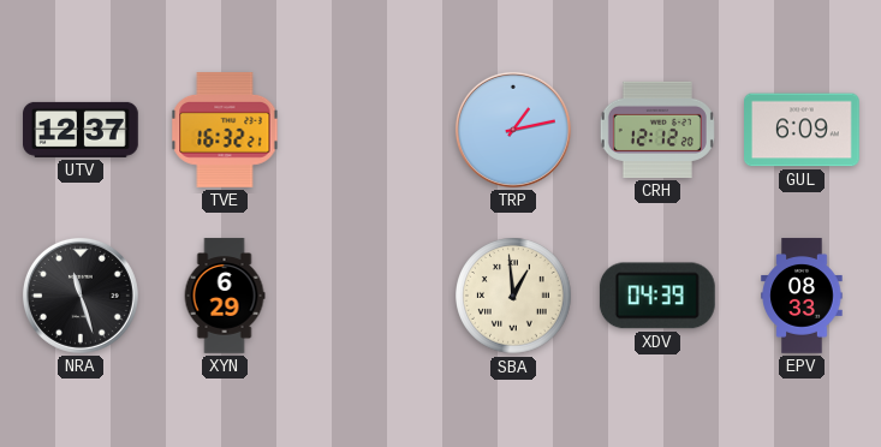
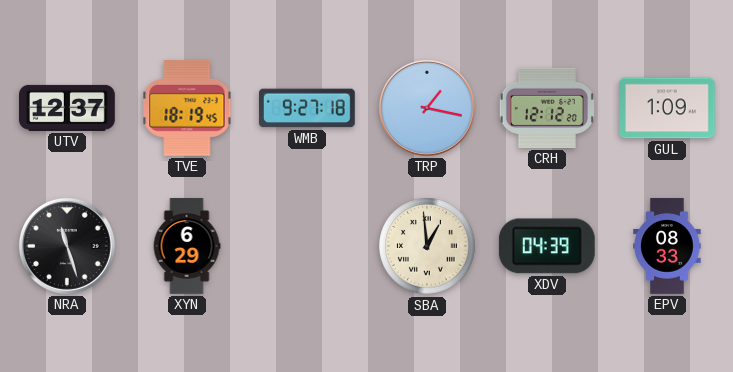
TVE: 16:32 -> 18:19
WMB: none -> 9:27
TRP: 1:13 -> 1:17
GUL: 6:09 -> 1:09
